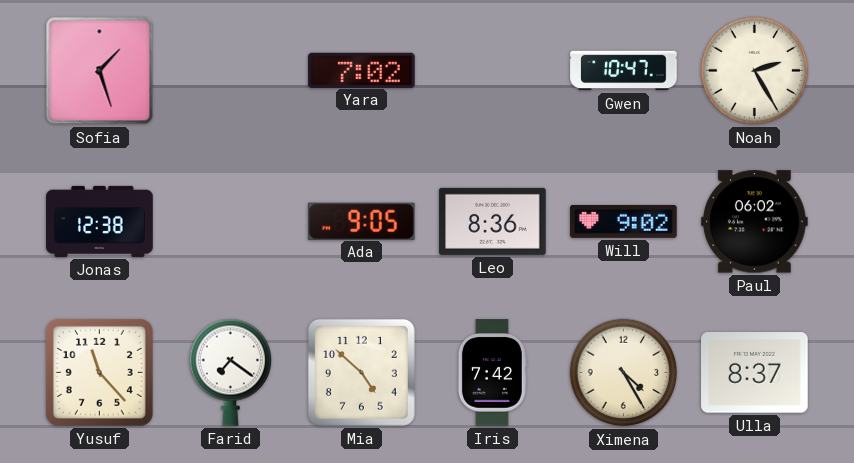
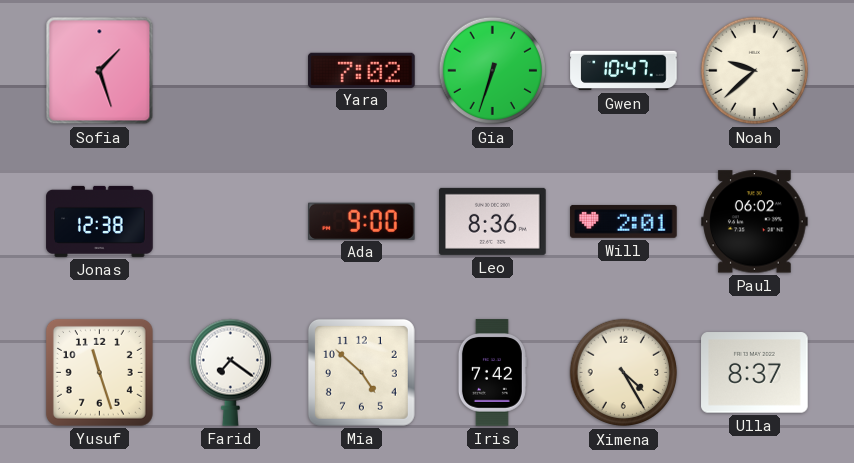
Gia: none -> 6:33
Noah: 2:25 -> 9:38
Ada: 9:05 -> 9:00
Will: 9:02 -> 2:01
Yusuf: 11:23 -> 11:27
